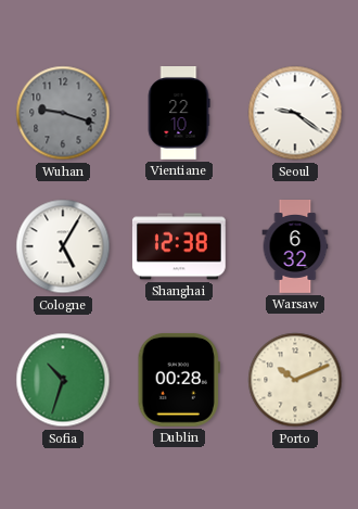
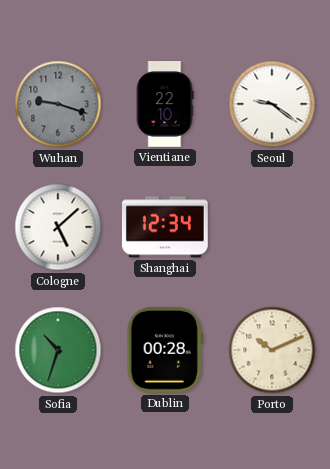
Cologne: 5:05 -> 5:08
Shanghai: 12:38 -> 12:34
Warsaw: 6:32 -> none
